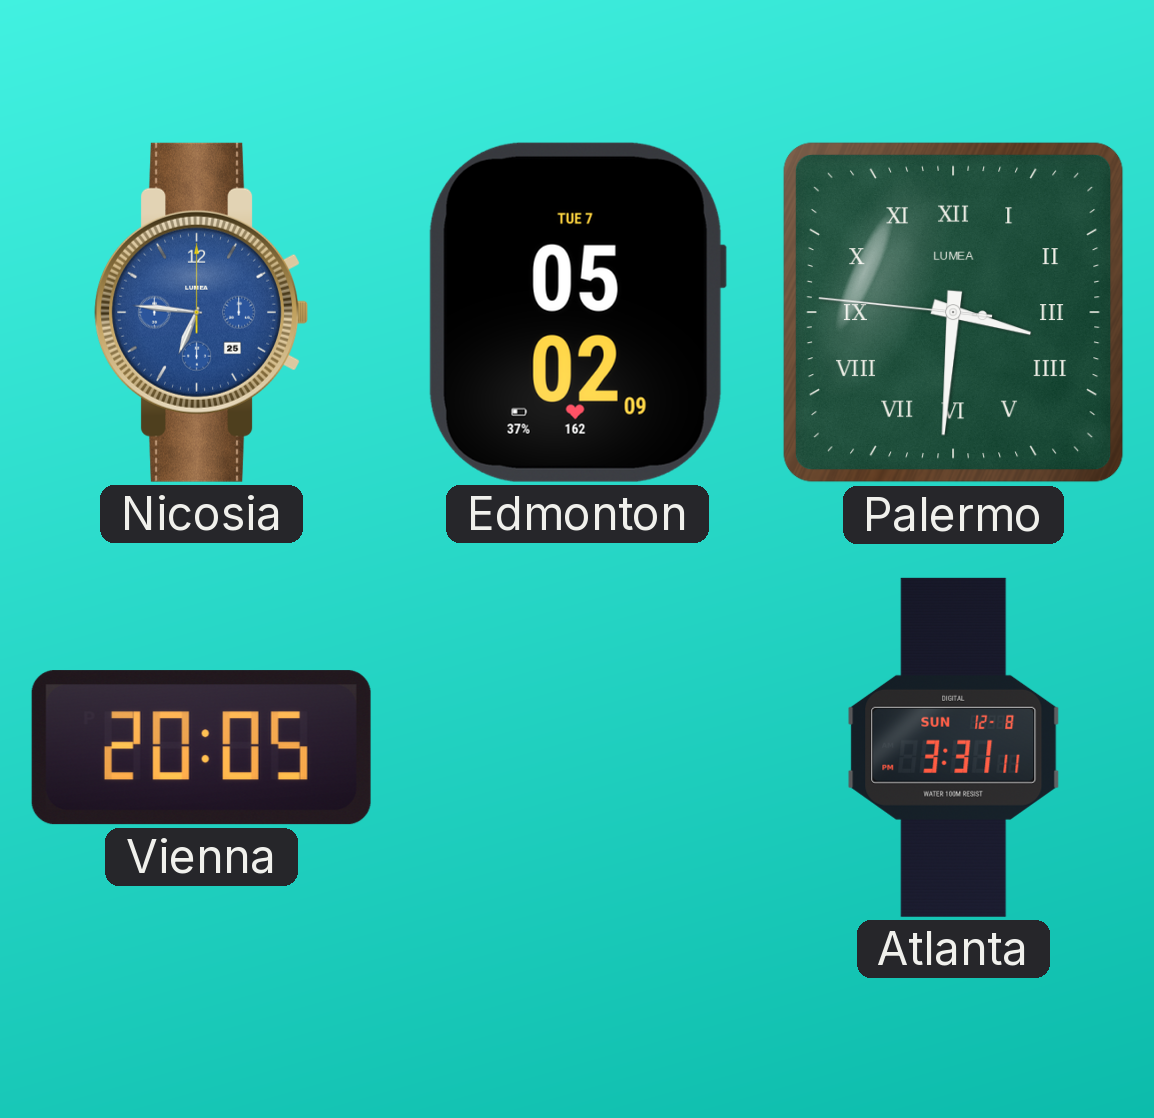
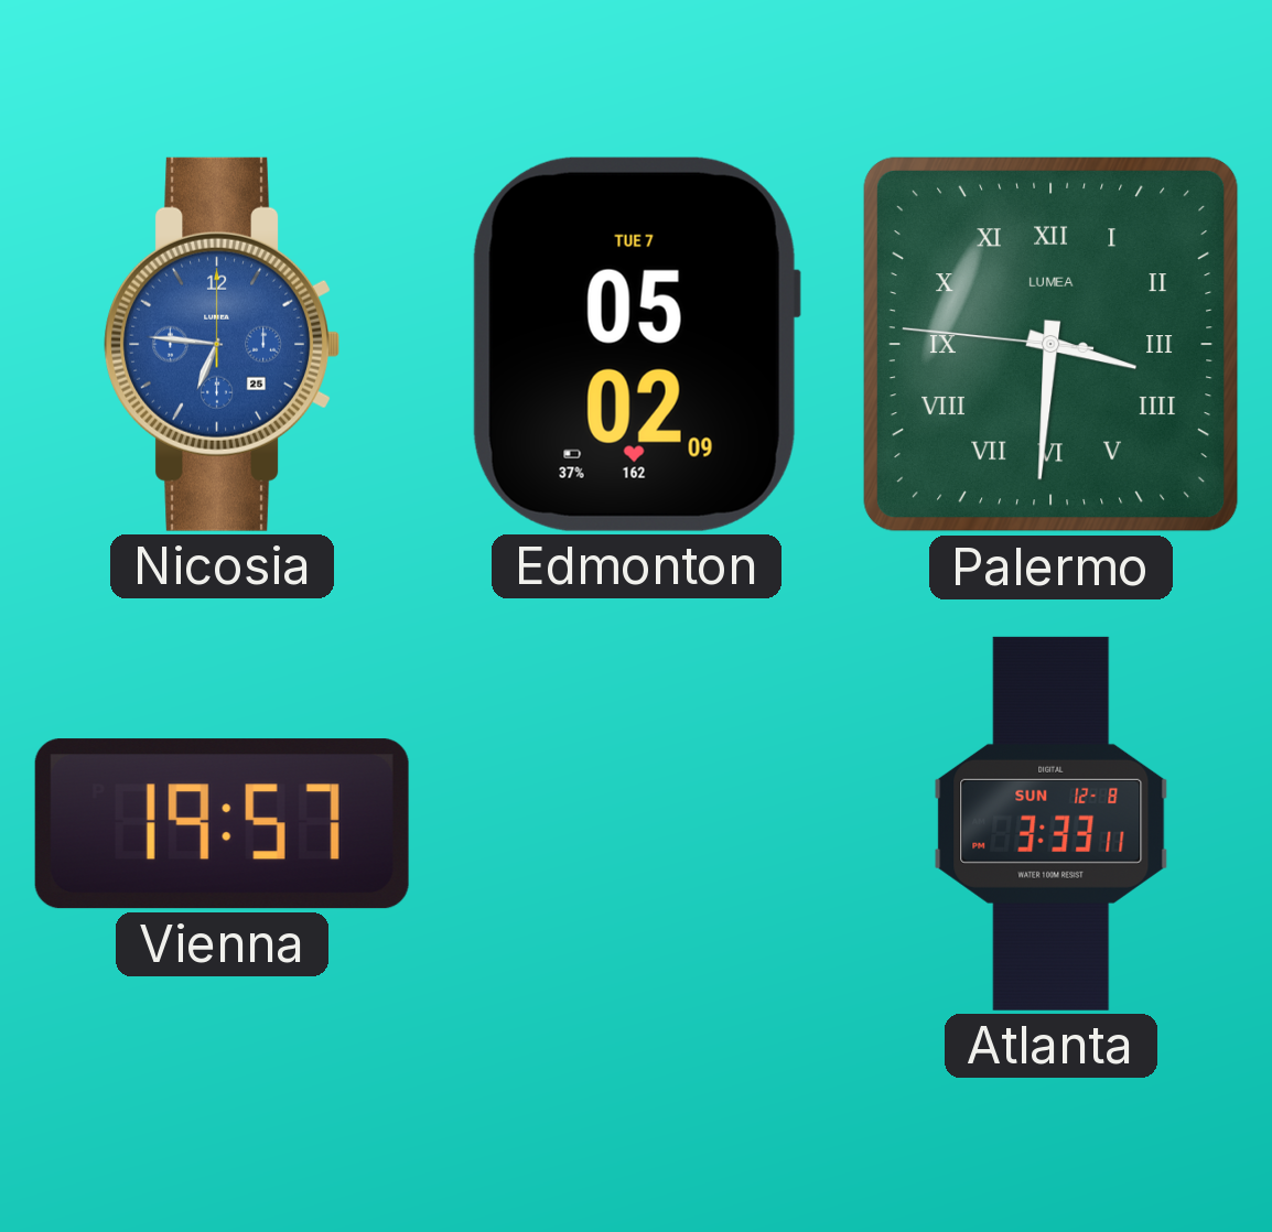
Vienna: 20:05 -> 19:57
Atlanta: 3:31 -> 3:33
